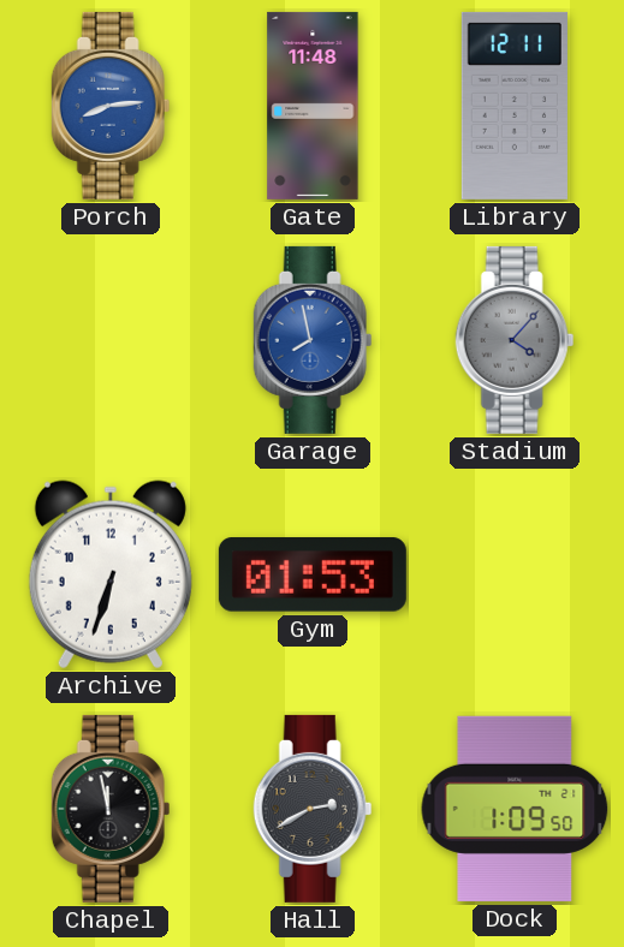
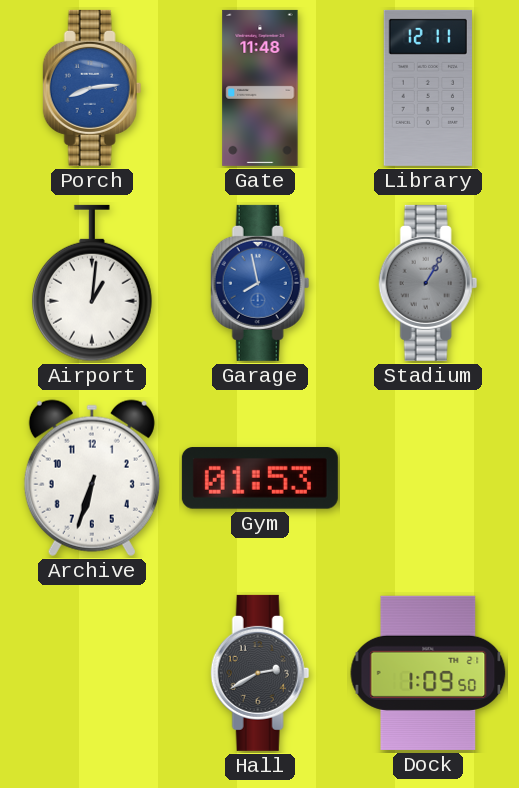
Airport: none -> 1:01
Stadium: 4:07 -> 1:05
Chapel: 11:58 -> none
